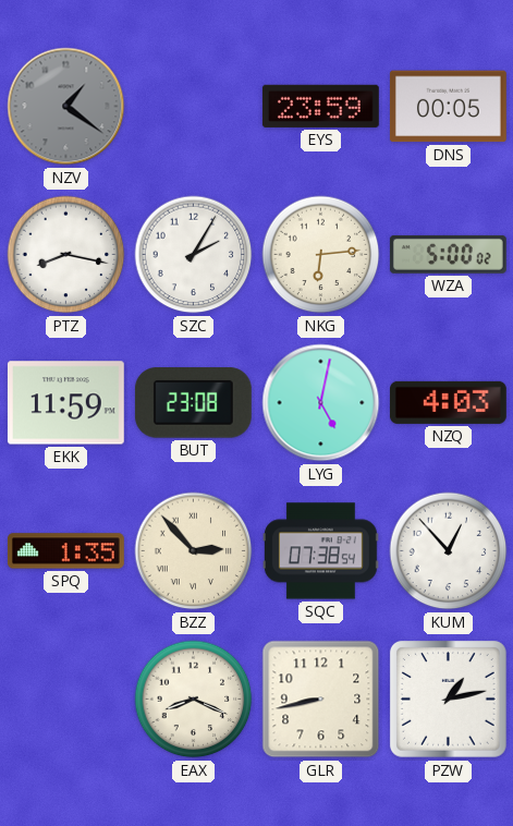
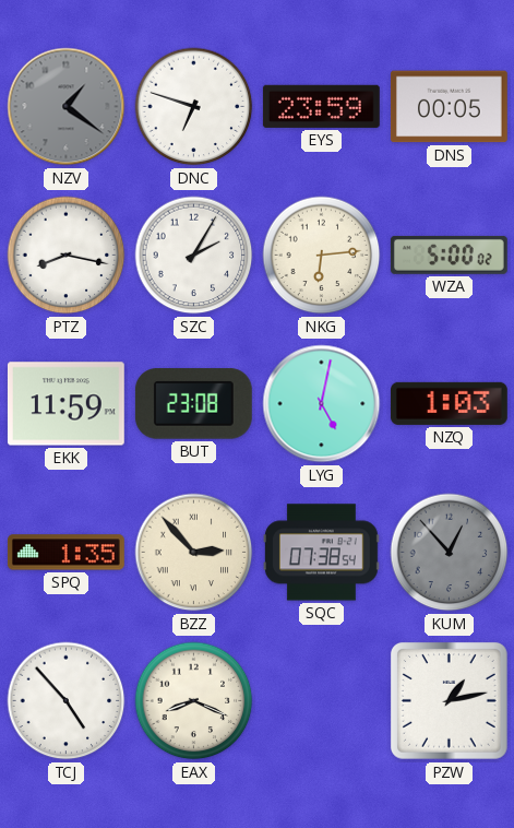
DNC: none -> 6:48
NZQ: 4:03 -> 1:03
KUM dial: white -> grey
TCJ: none -> 4:53
GLR: 8:43 -> none
